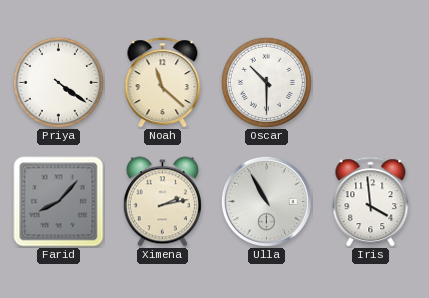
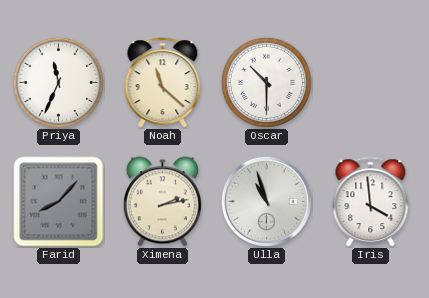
Priya: 4:21 -> 11:34
Ulla: 10:55 -> 10:57
